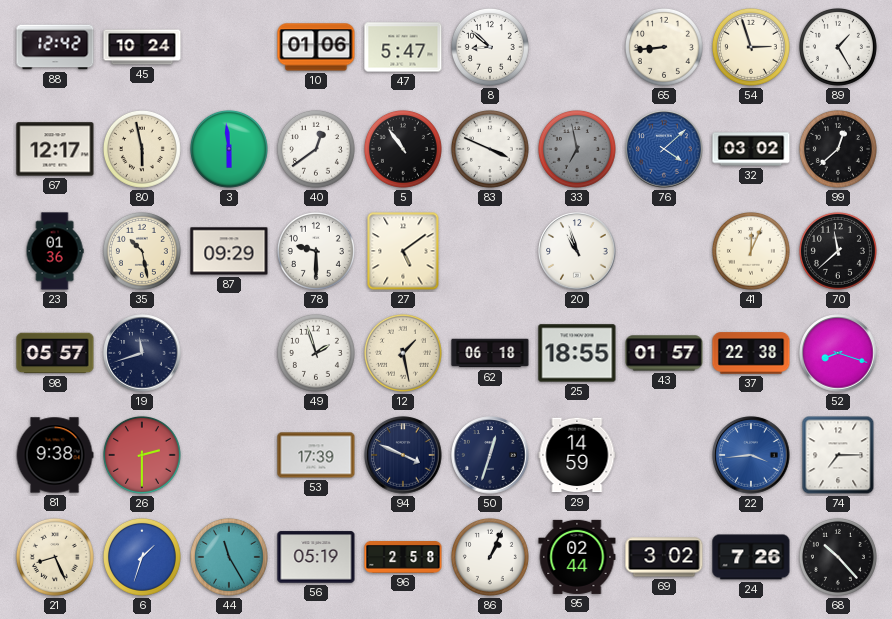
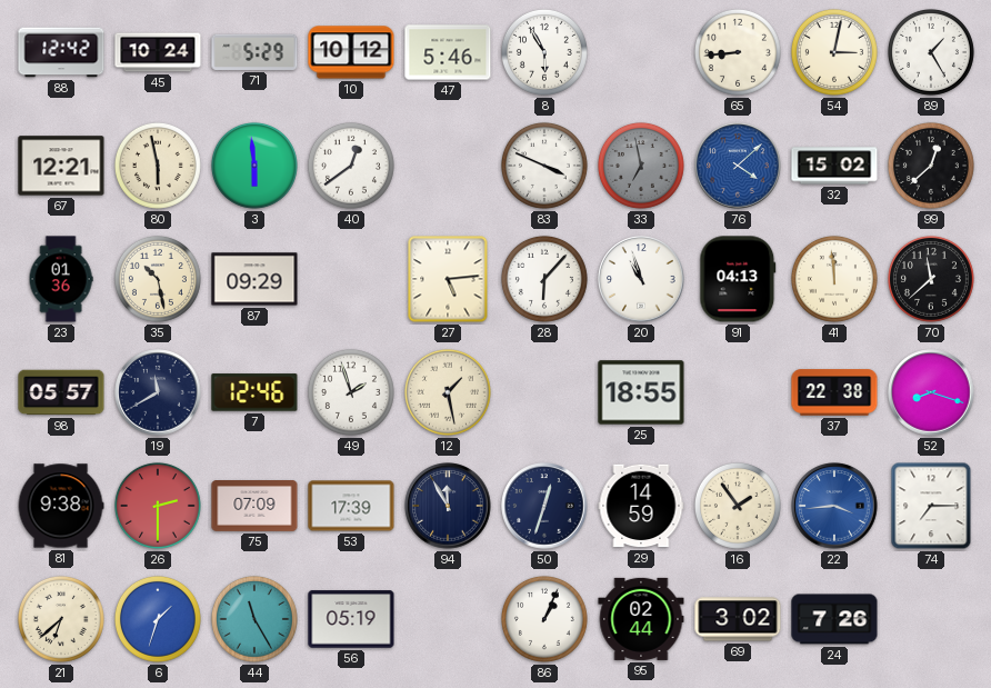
71: none -> 5:29
10: 01:06 -> 10:12
47: 5:47 -> 5:46
8: 8:52 -> 5:55
54: 2:57 -> 3:02
67: 12:17 -> 12:21
5: 10:54 -> none
32: 03:02 -> 15:02
78: 9:30 -> none
27: 5:09 -> 5:14
28: none -> 6:07
91: none -> 04:13
41: 12:04 -> 11:59
19: 11:42 -> 11:40
7: none -> 12:46
62: 06:18 -> none
43: 01:57 -> none
75: none -> 07:09
94: 3:49 -> 11:55
16: none -> 1:54
21: 8:26 -> 6:38
96: 2:58 -> none
68: 10:23 -> none
